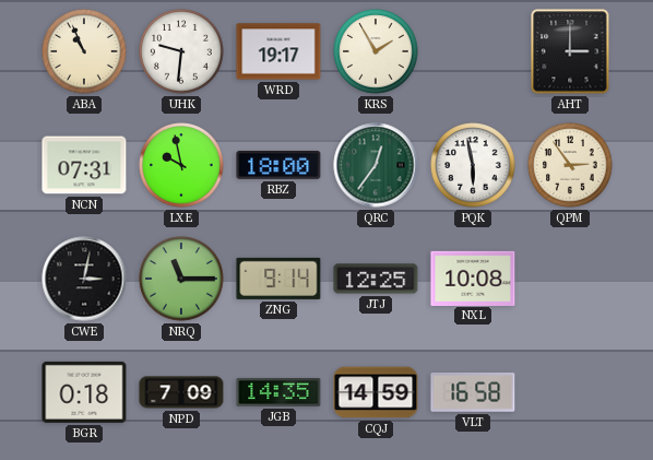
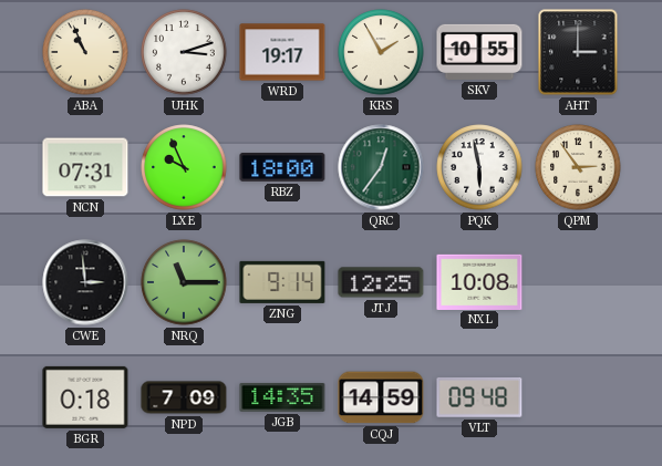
UHK: 9:31 -> 3:12
SKV: none -> 10:55
LXE: 9:58 -> 9:56
CWE: 3:02 -> 2:59
VLT: 16:58 -> 09:48
